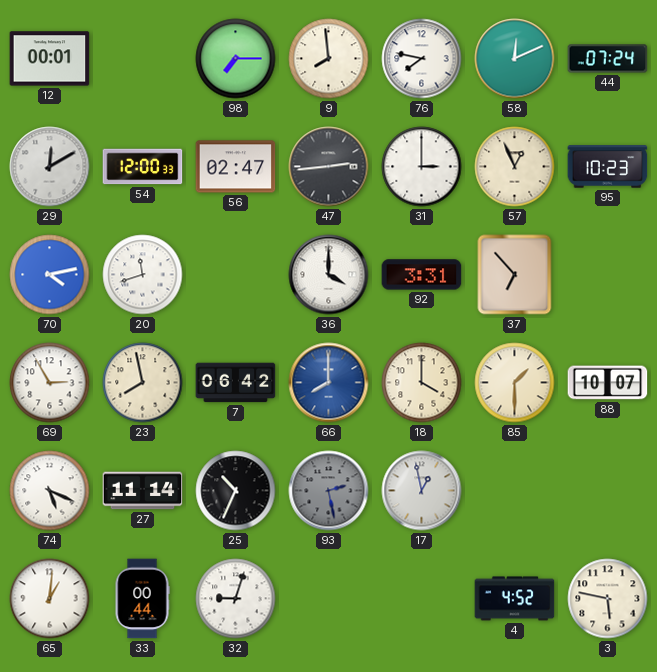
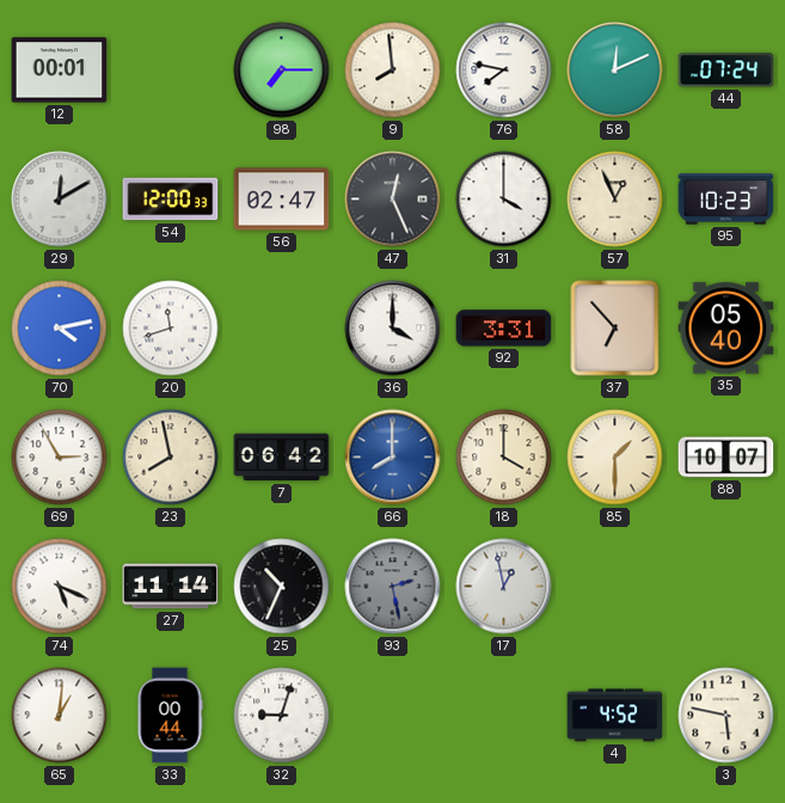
47: 2:44 -> 12:26
31: 3:00 -> 4:00
35: none -> 05:40
